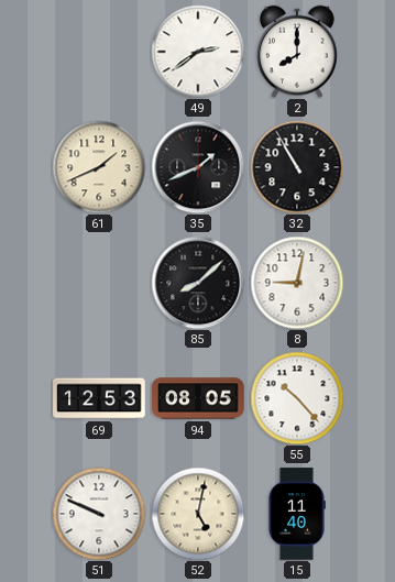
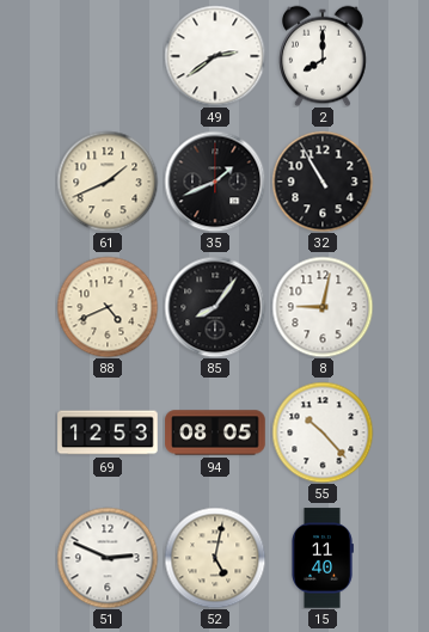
88: none -> 4:41
85: 8:08 -> 8:06
51: 9:49 -> 2:49
